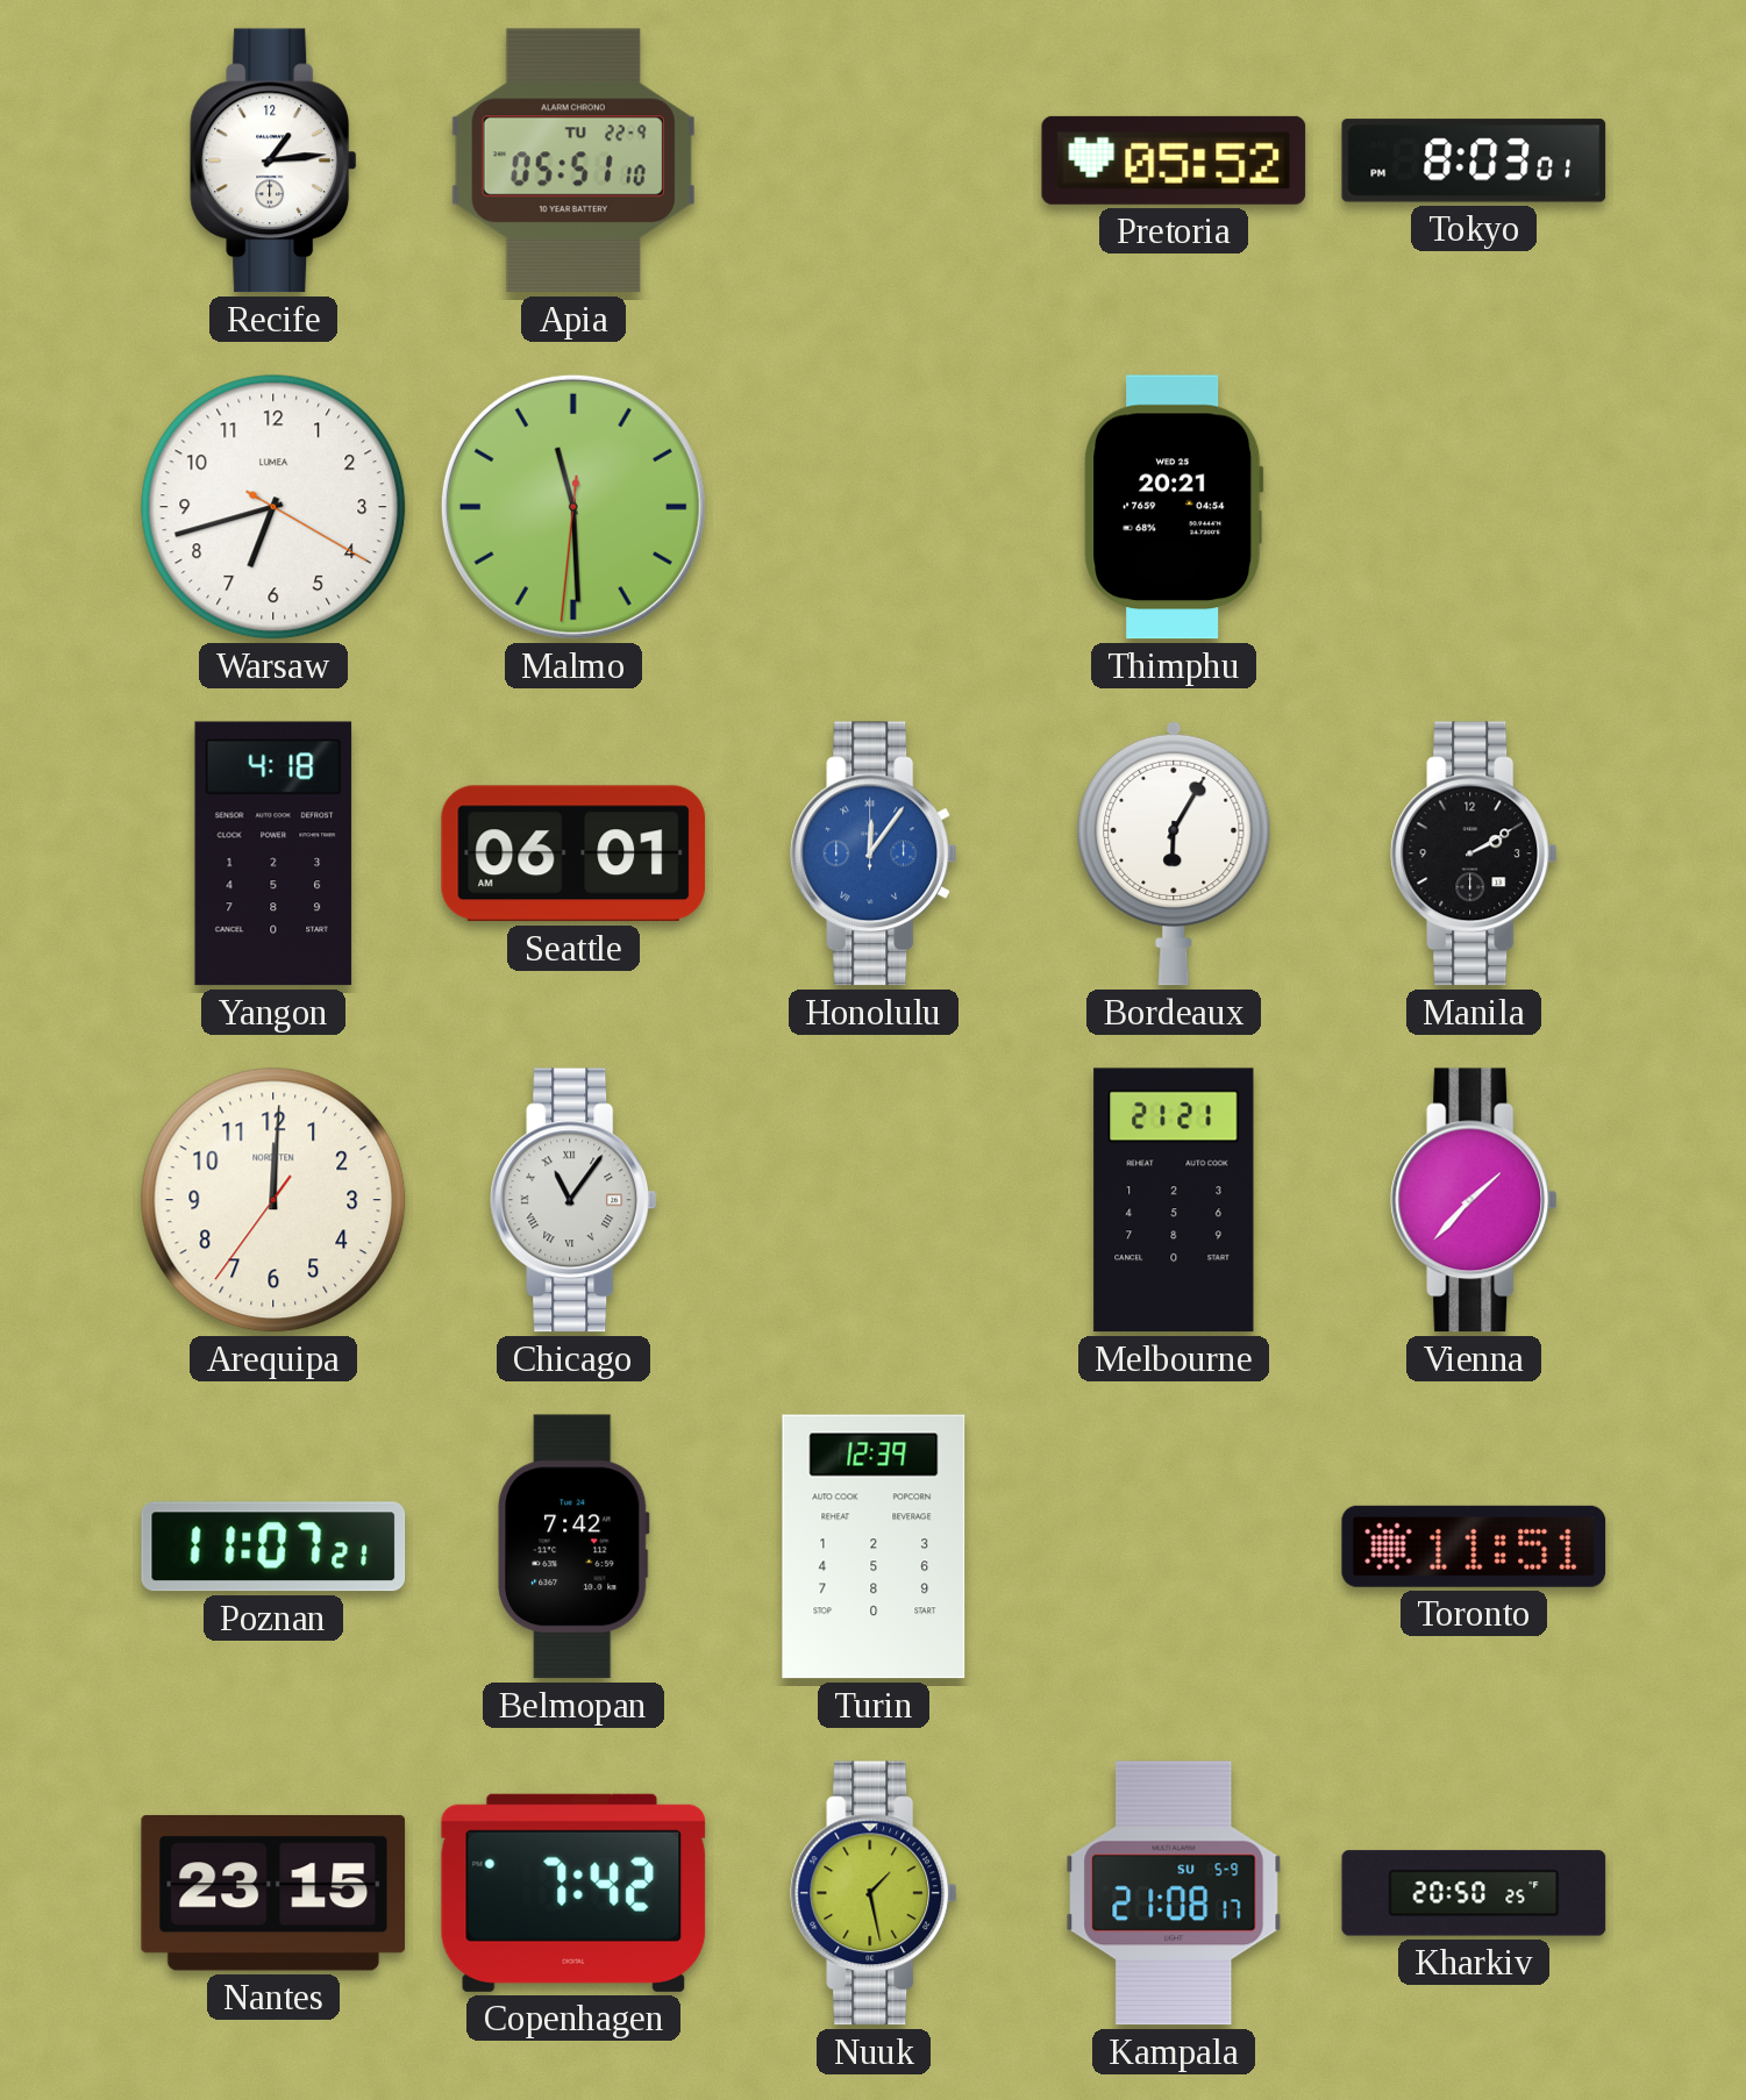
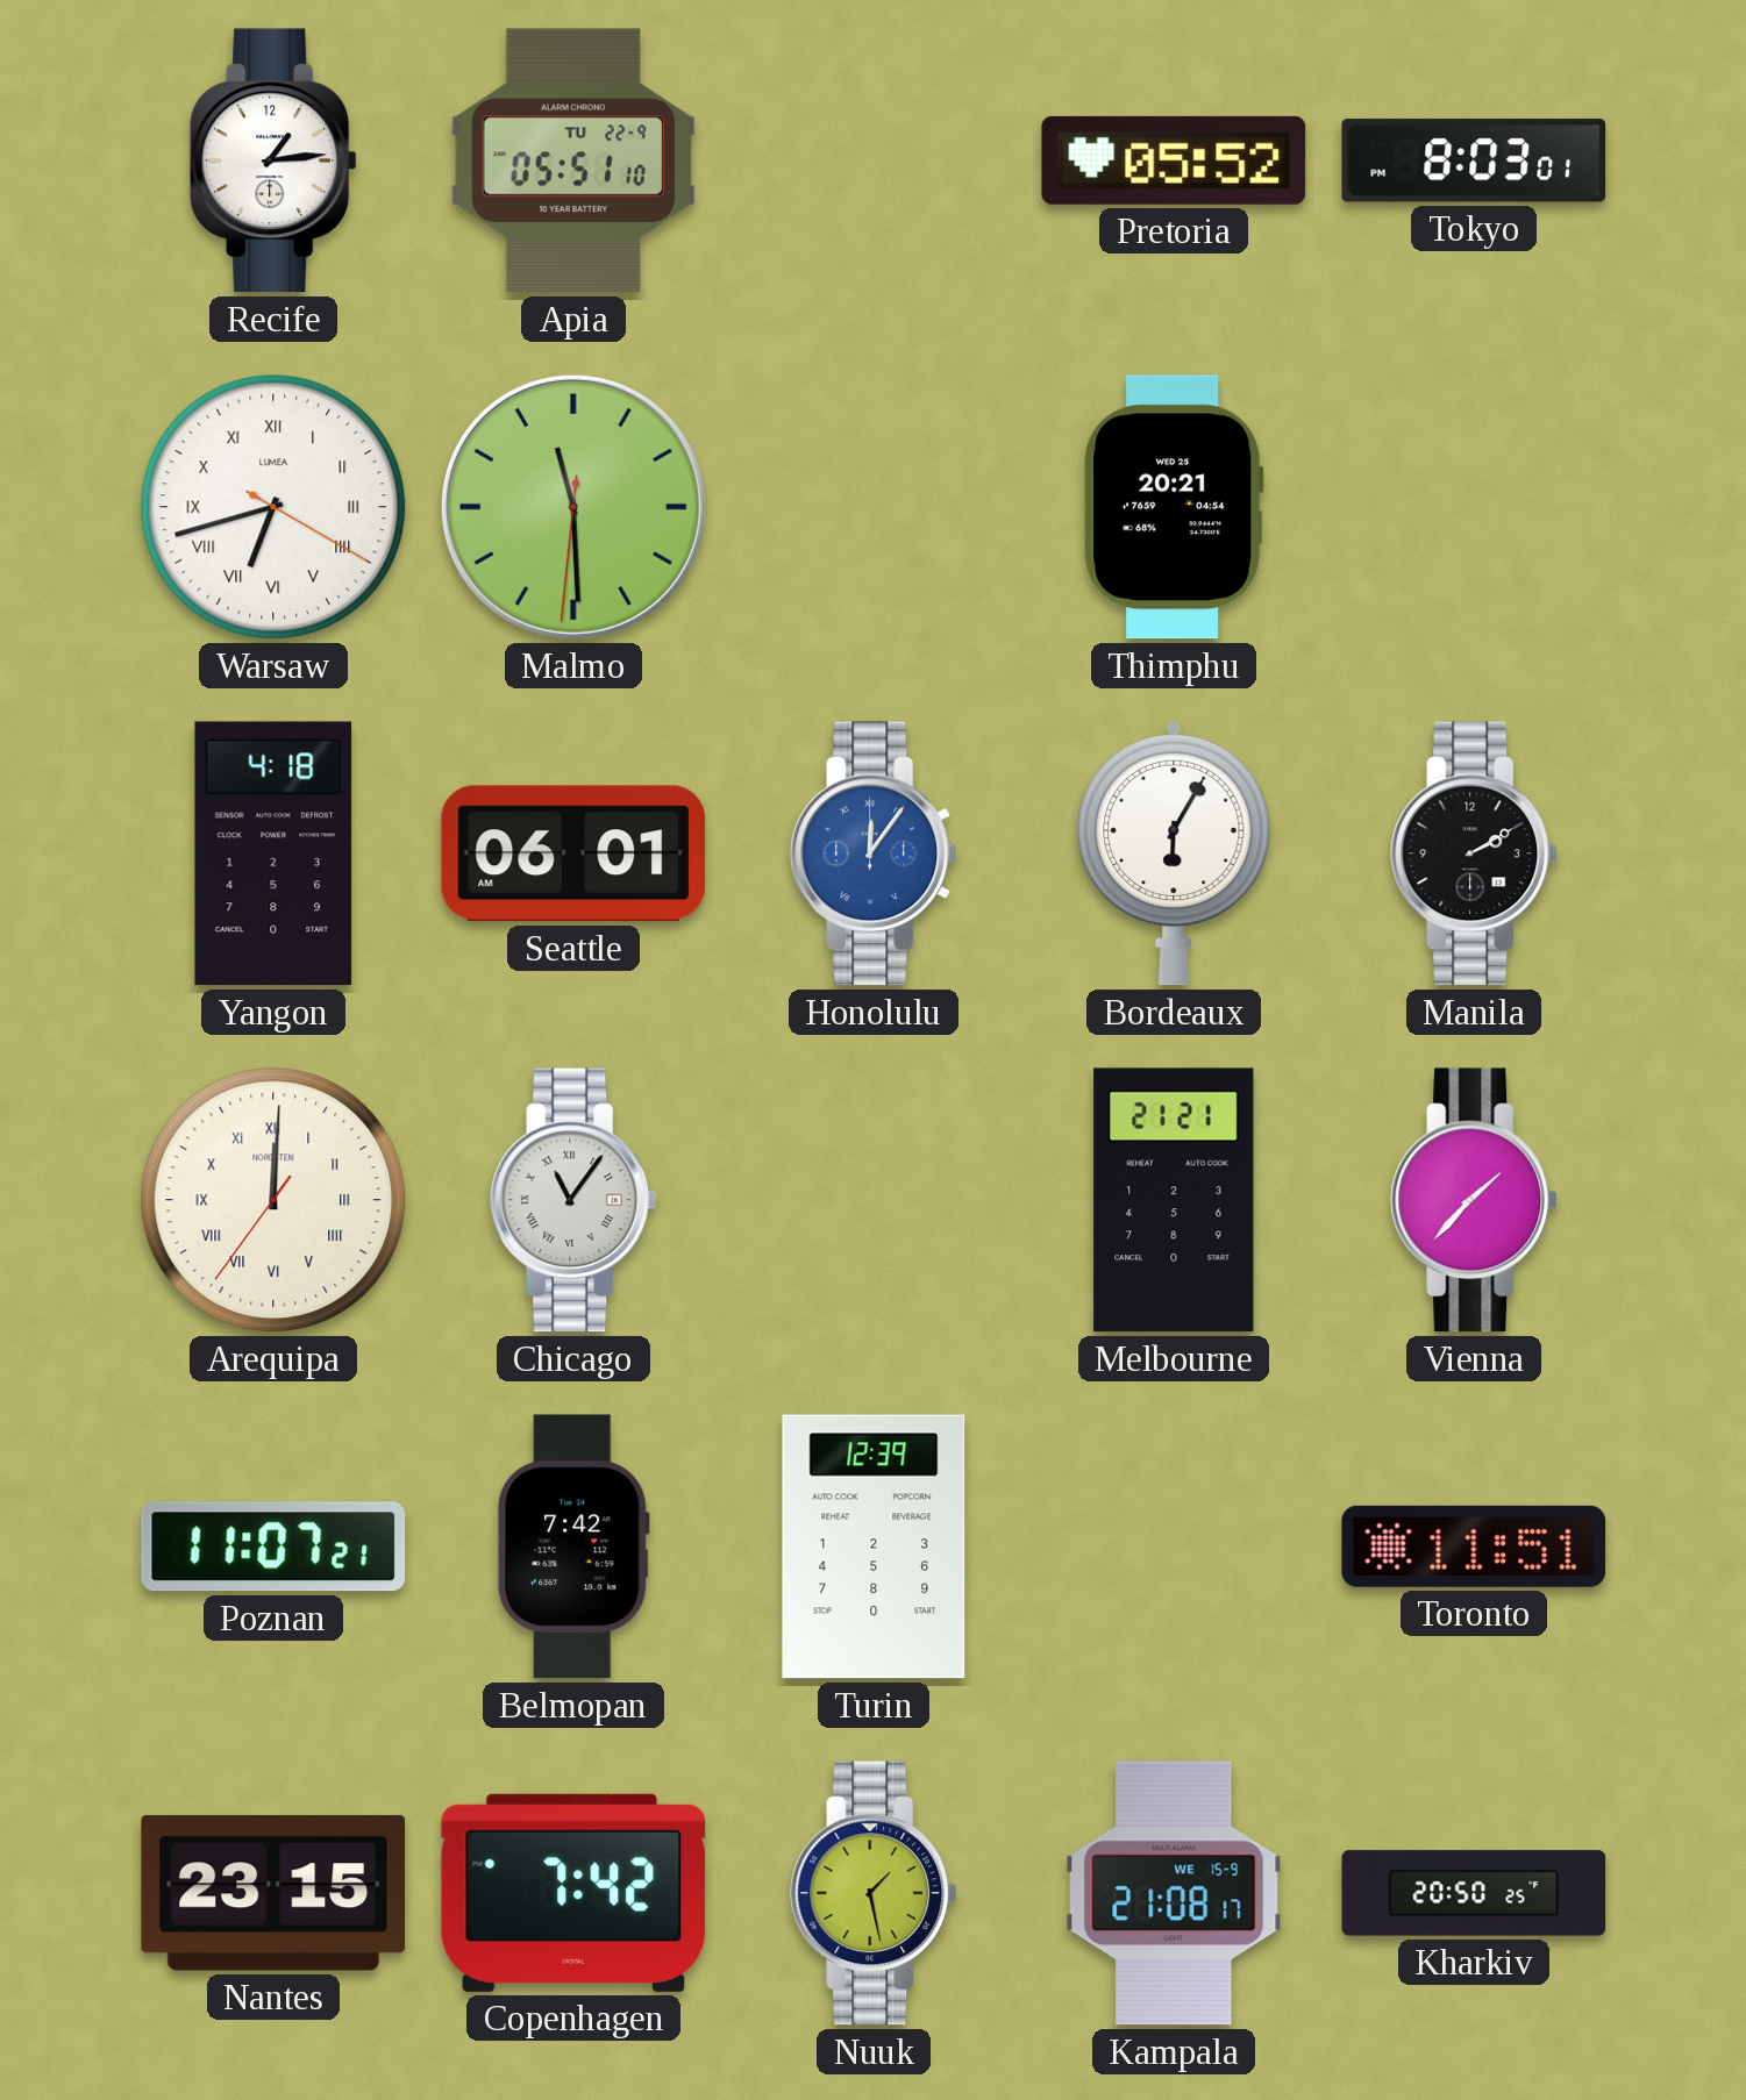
Warsaw numerals: Arabic -> Roman
Arequipa numerals: Arabic -> Roman
Kampala date: SU 5-9 -> WE 15-9
